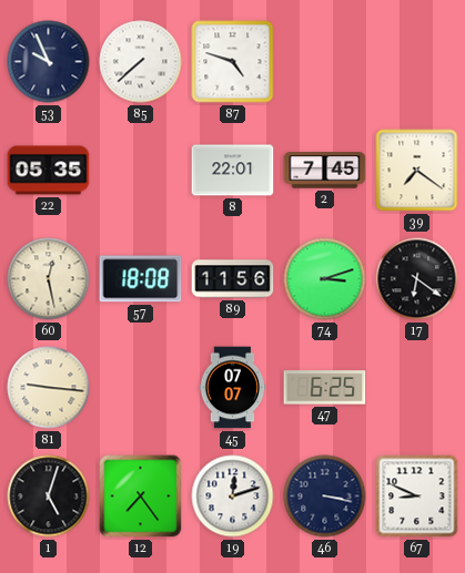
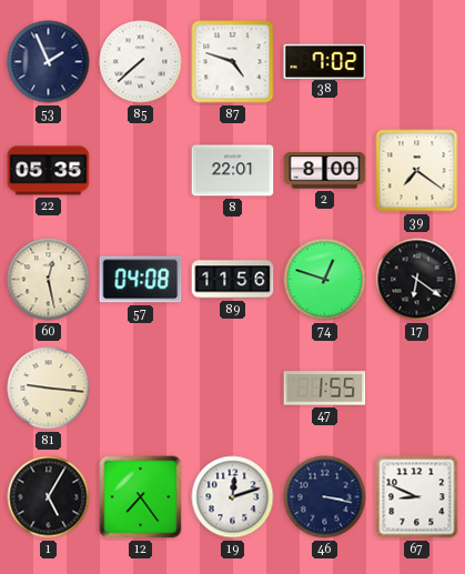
53: 9:56 -> 1:56
38: none -> 7:02
2: 7:45 -> 8:00
57: 18:08 -> 04:08
74: 3:12 -> 12:48
45: 07:07 -> none
47: 6:25 -> 1:55
1: 5:03 -> 5:05
